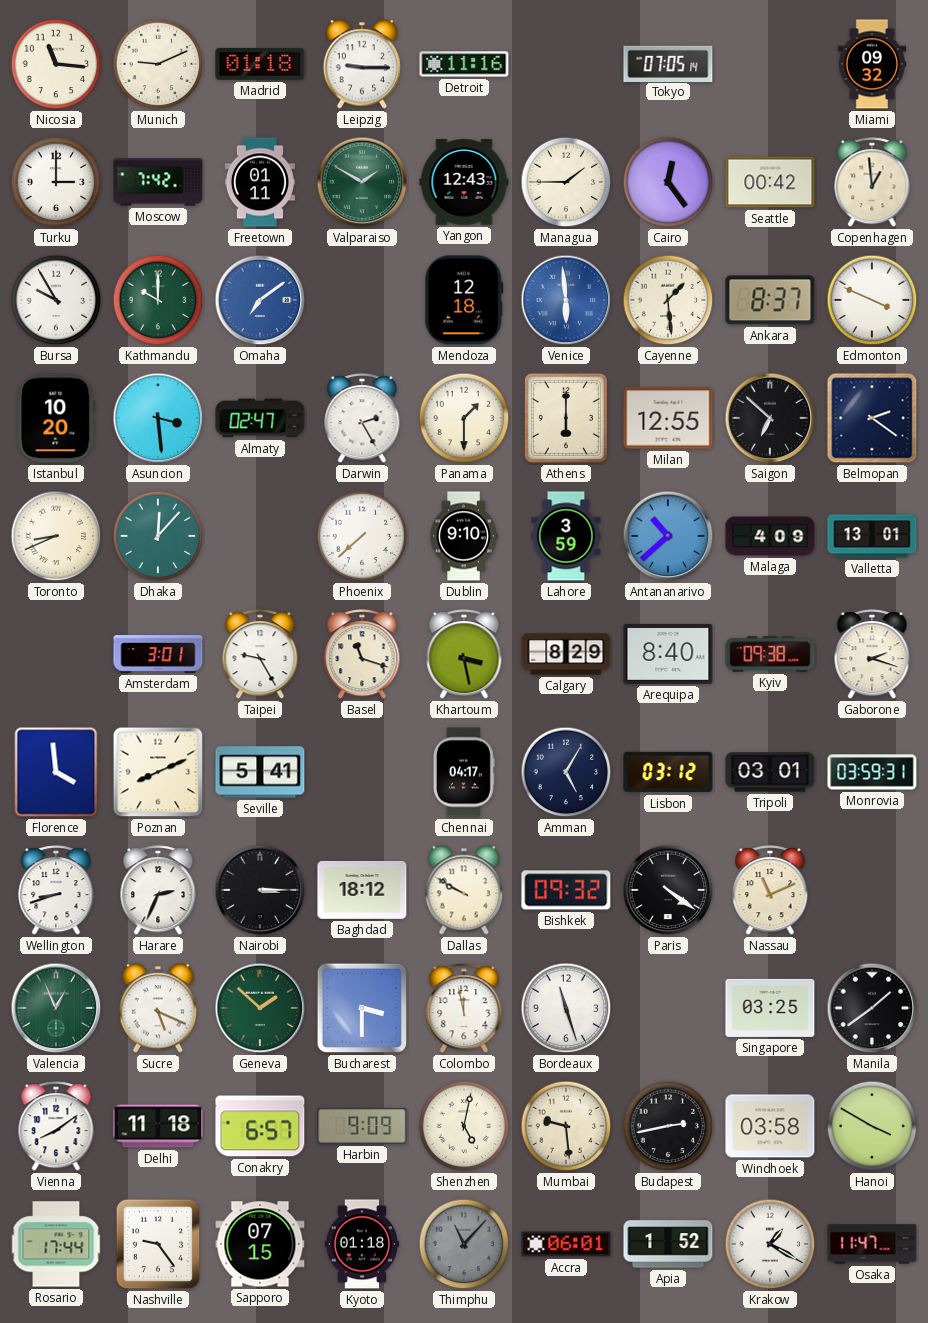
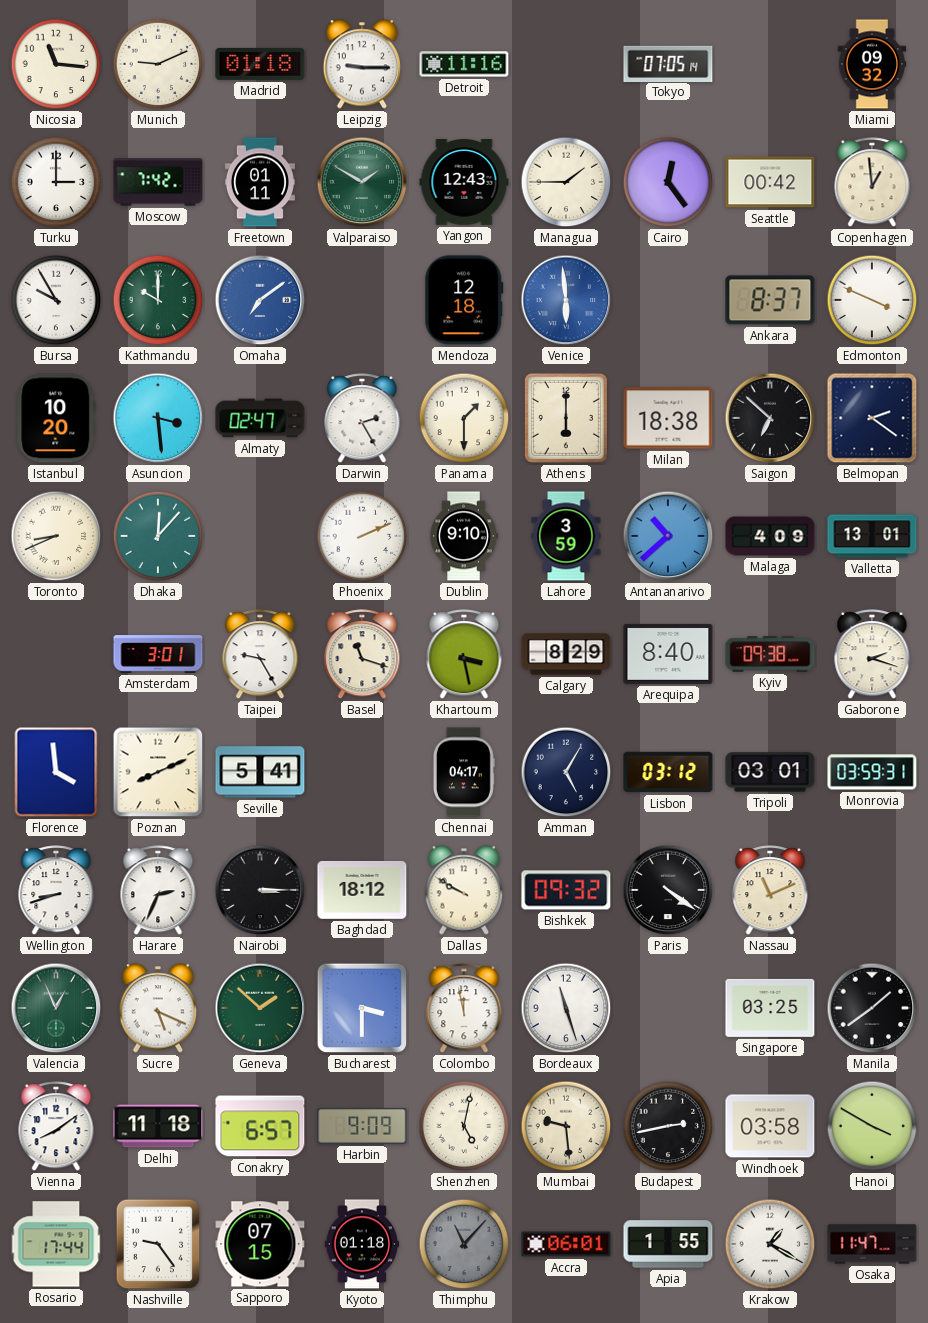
Cayenne: 1:29 -> none
Milan: 12:55 -> 18:38
Phoenix: 7:38 -> 2:11
Apia: 1:52 -> 1:55
